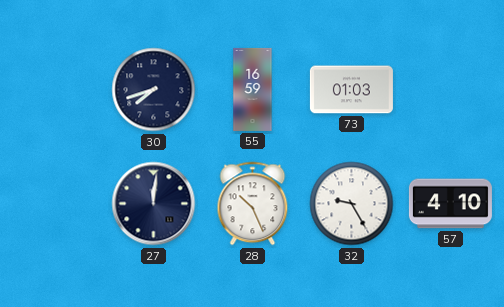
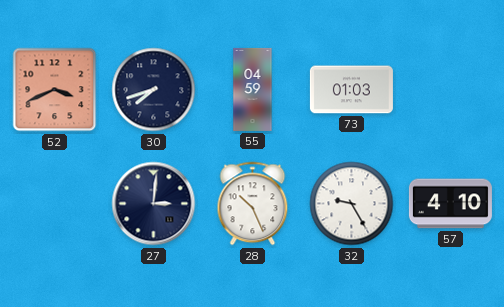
52: none -> 3:41
55: 16:59 -> 04:59
27: 12:01 -> 3:01
